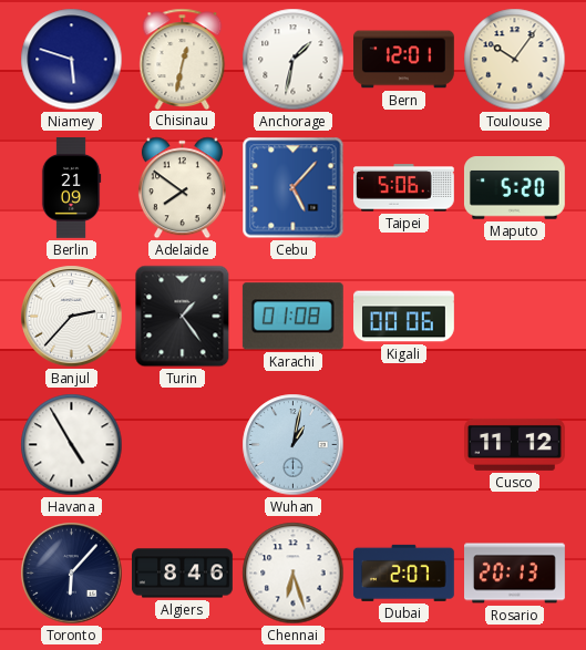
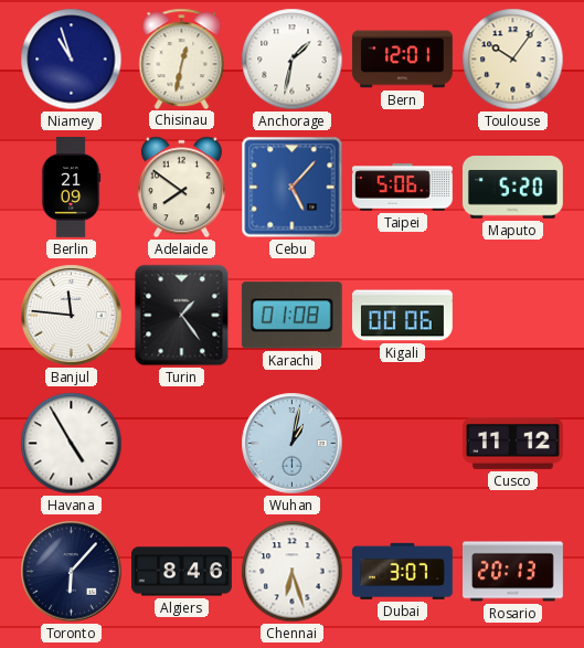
Niamey: 5:48 -> 10:57
Banjul: 2:37 -> 11:46
Dubai: 2:07 -> 3:07
